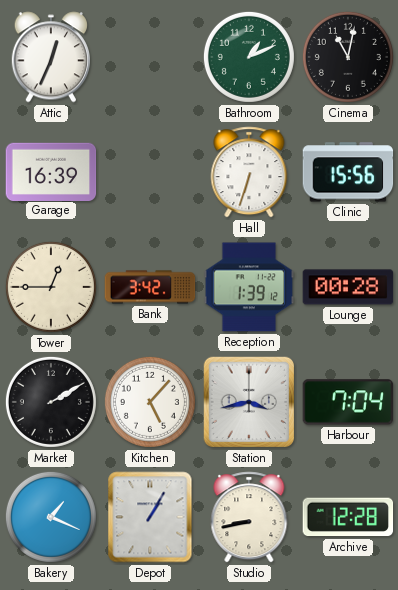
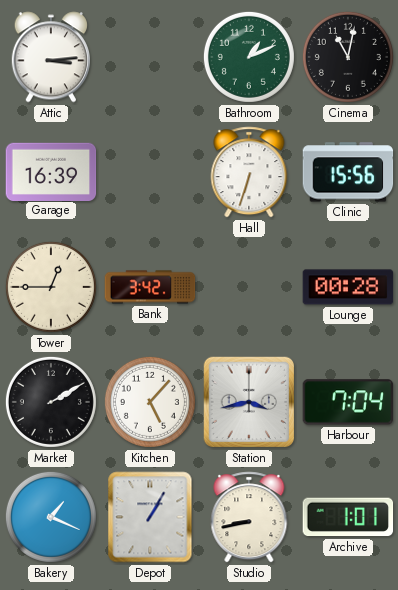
Attic: 12:34 -> 3:14
Reception: 1:39 -> none
Archive: 12:28 -> 1:01
